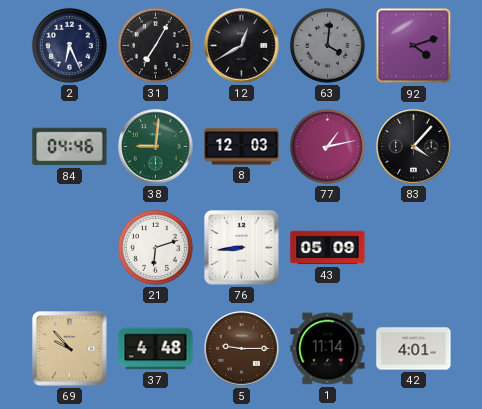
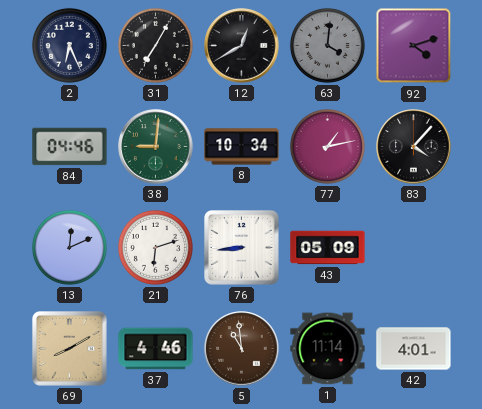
8: 12:03 -> 10:34
13: none -> 12:11
69: 9:53 -> 8:10
37: 4:48 -> 4:46
5: 9:15 -> 10:59
